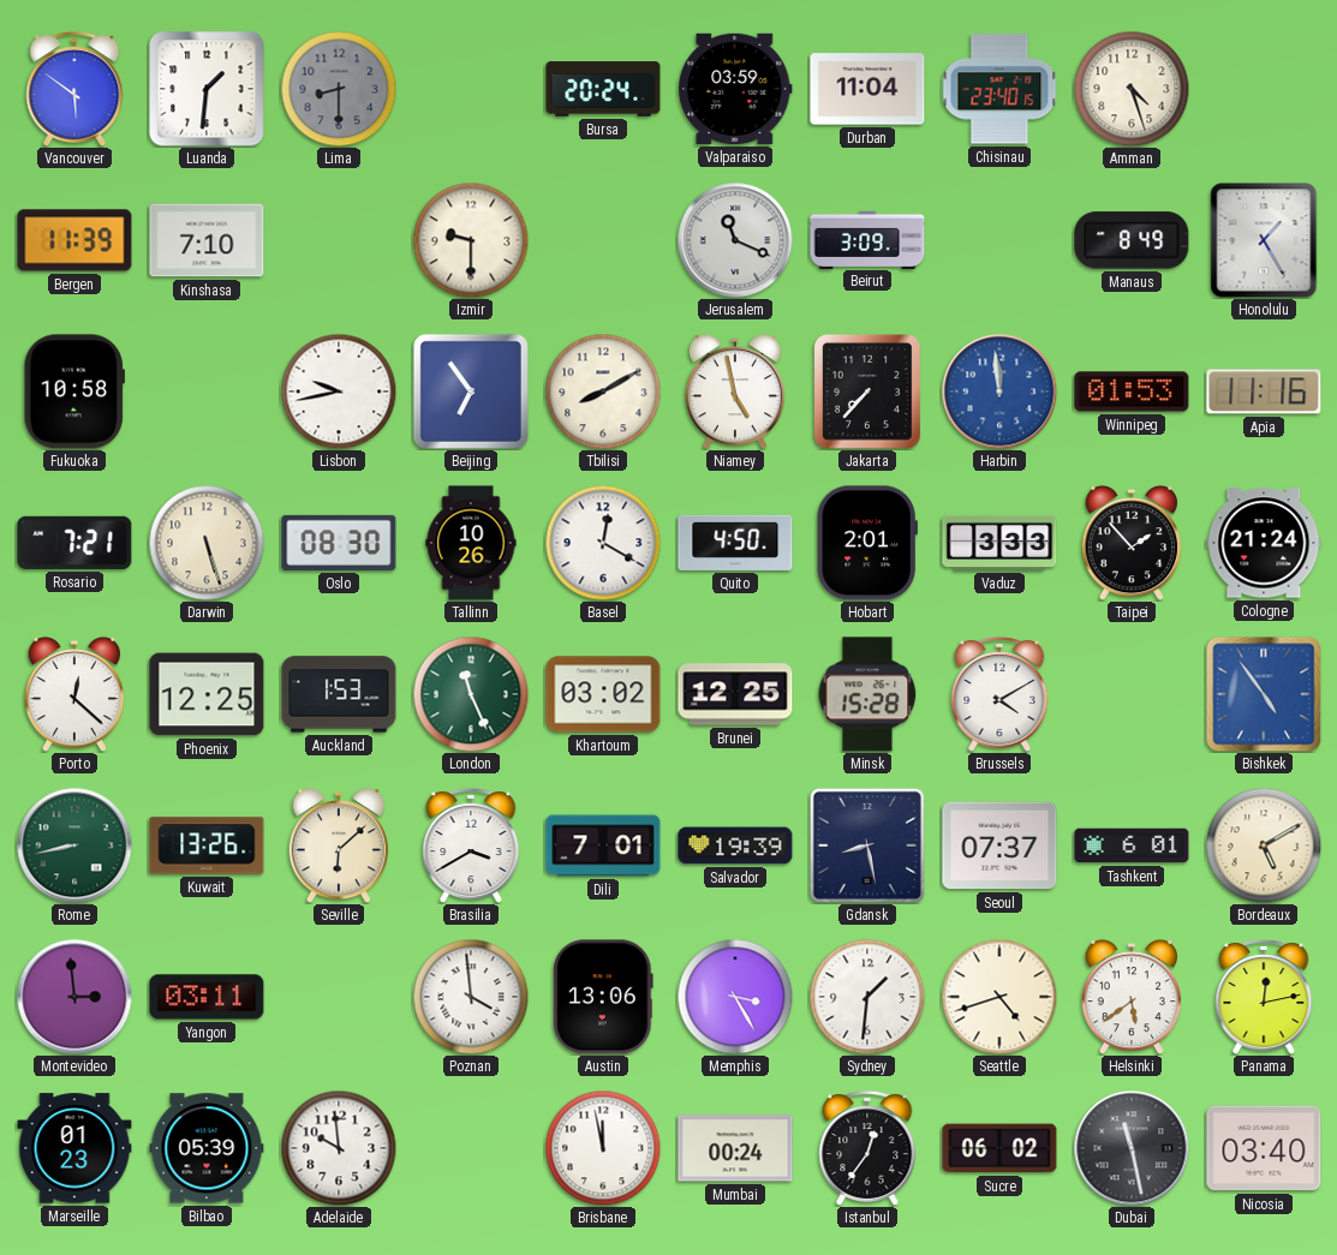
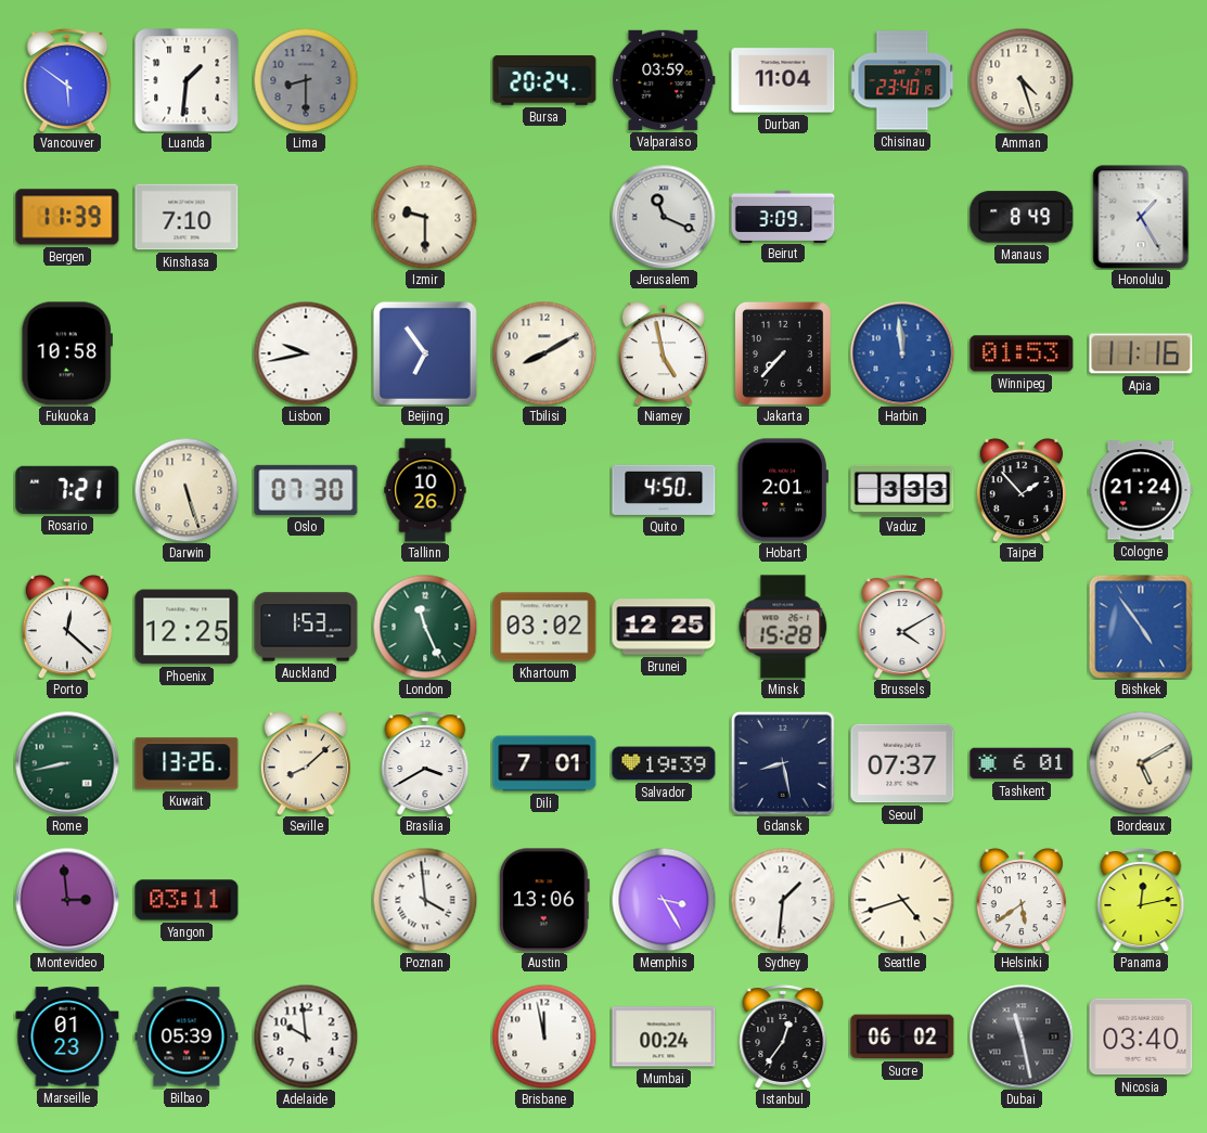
Oslo: 08:30 -> 07:30
Basel: 12:20 -> none
Seville: 6:08 -> 8:08
